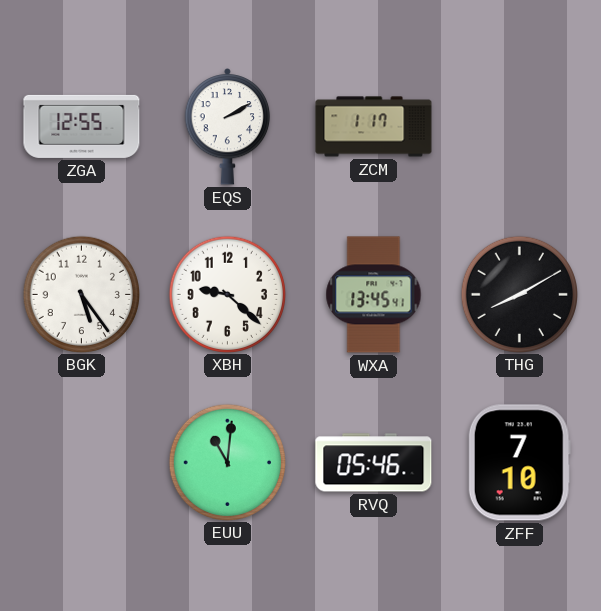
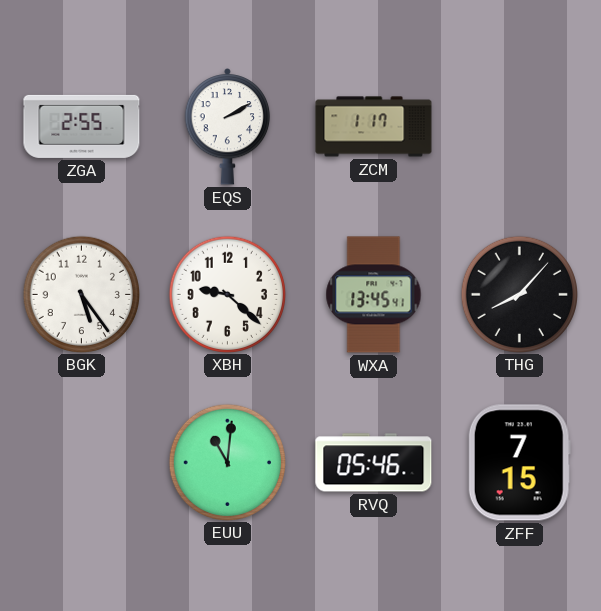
ZGA: 12:55 -> 2:55
THG: 8:10 -> 8:07
ZFF: 7:10 -> 7:15
